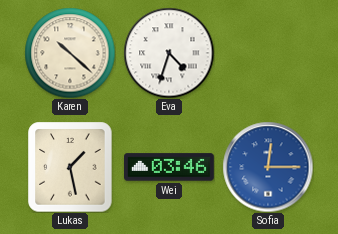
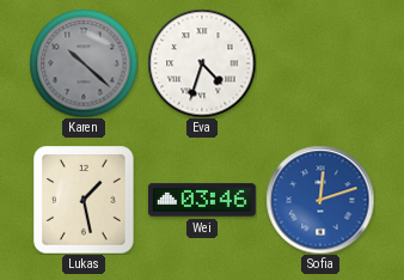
Karen dial: cream -> grey
Sofia: 12:15 -> 12:12
